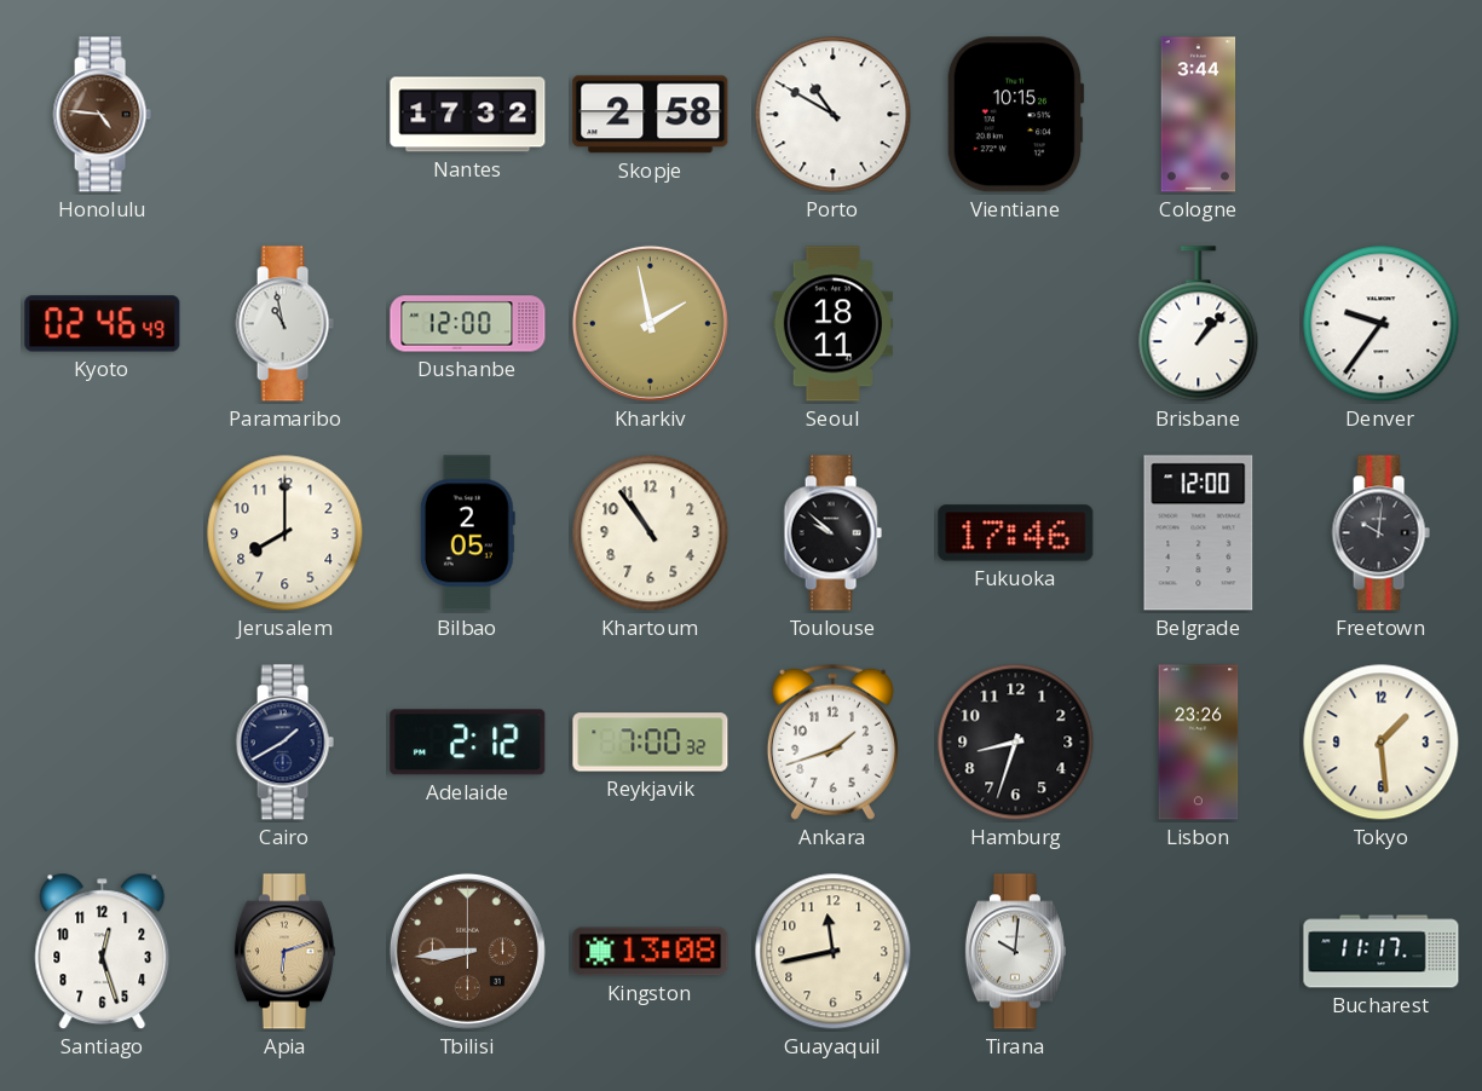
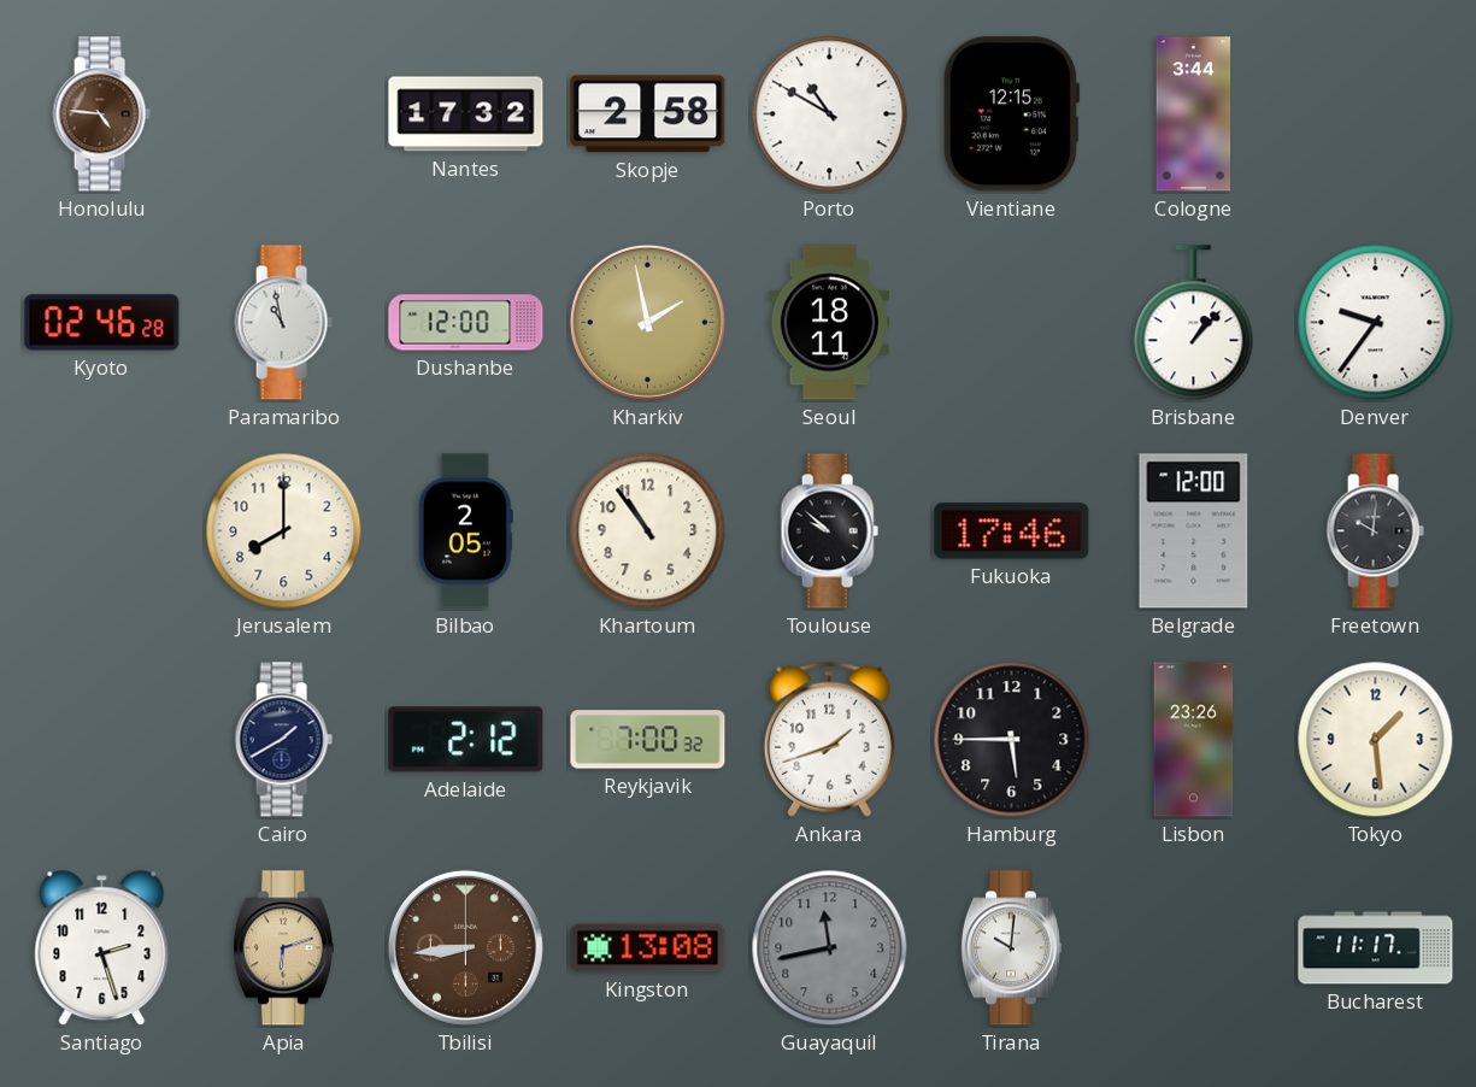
Vientiane: 10:15 -> 12:15
Kyoto: 02:46:49 -> 02:46:28
Hamburg: 8:33 -> 5:45
Santiago: 12:27 -> 2:27
Guayaquil dial: cream -> grey
